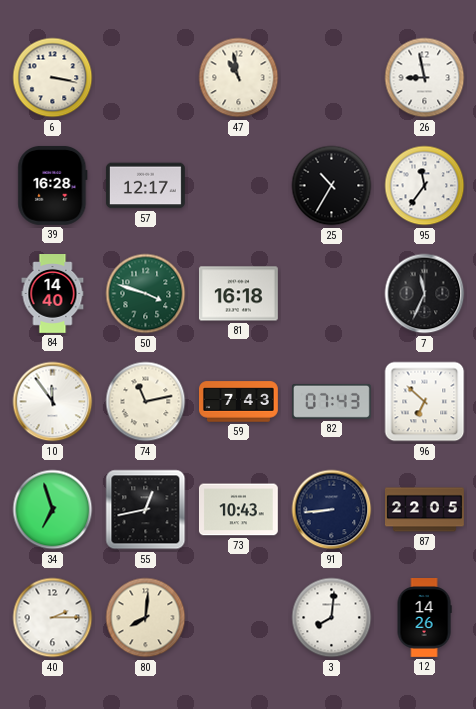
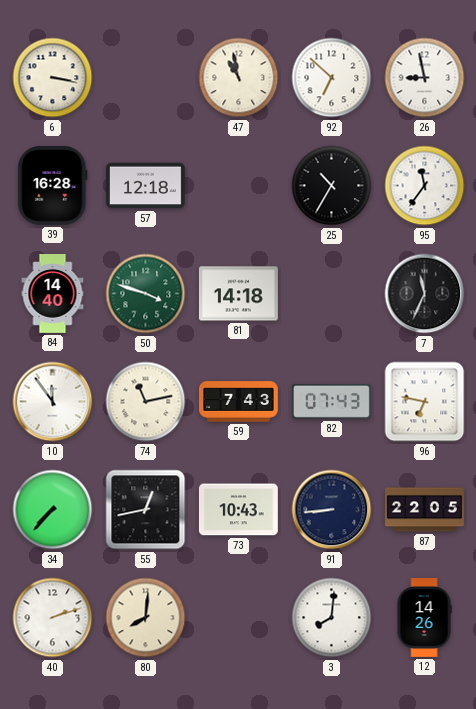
92: none -> 6:52
57: 12:17 -> 12:18
81: 16:18 -> 14:18
96: 6:52 -> 6:47
34: 6:57 -> 7:37
40: 2:15 -> 2:12
